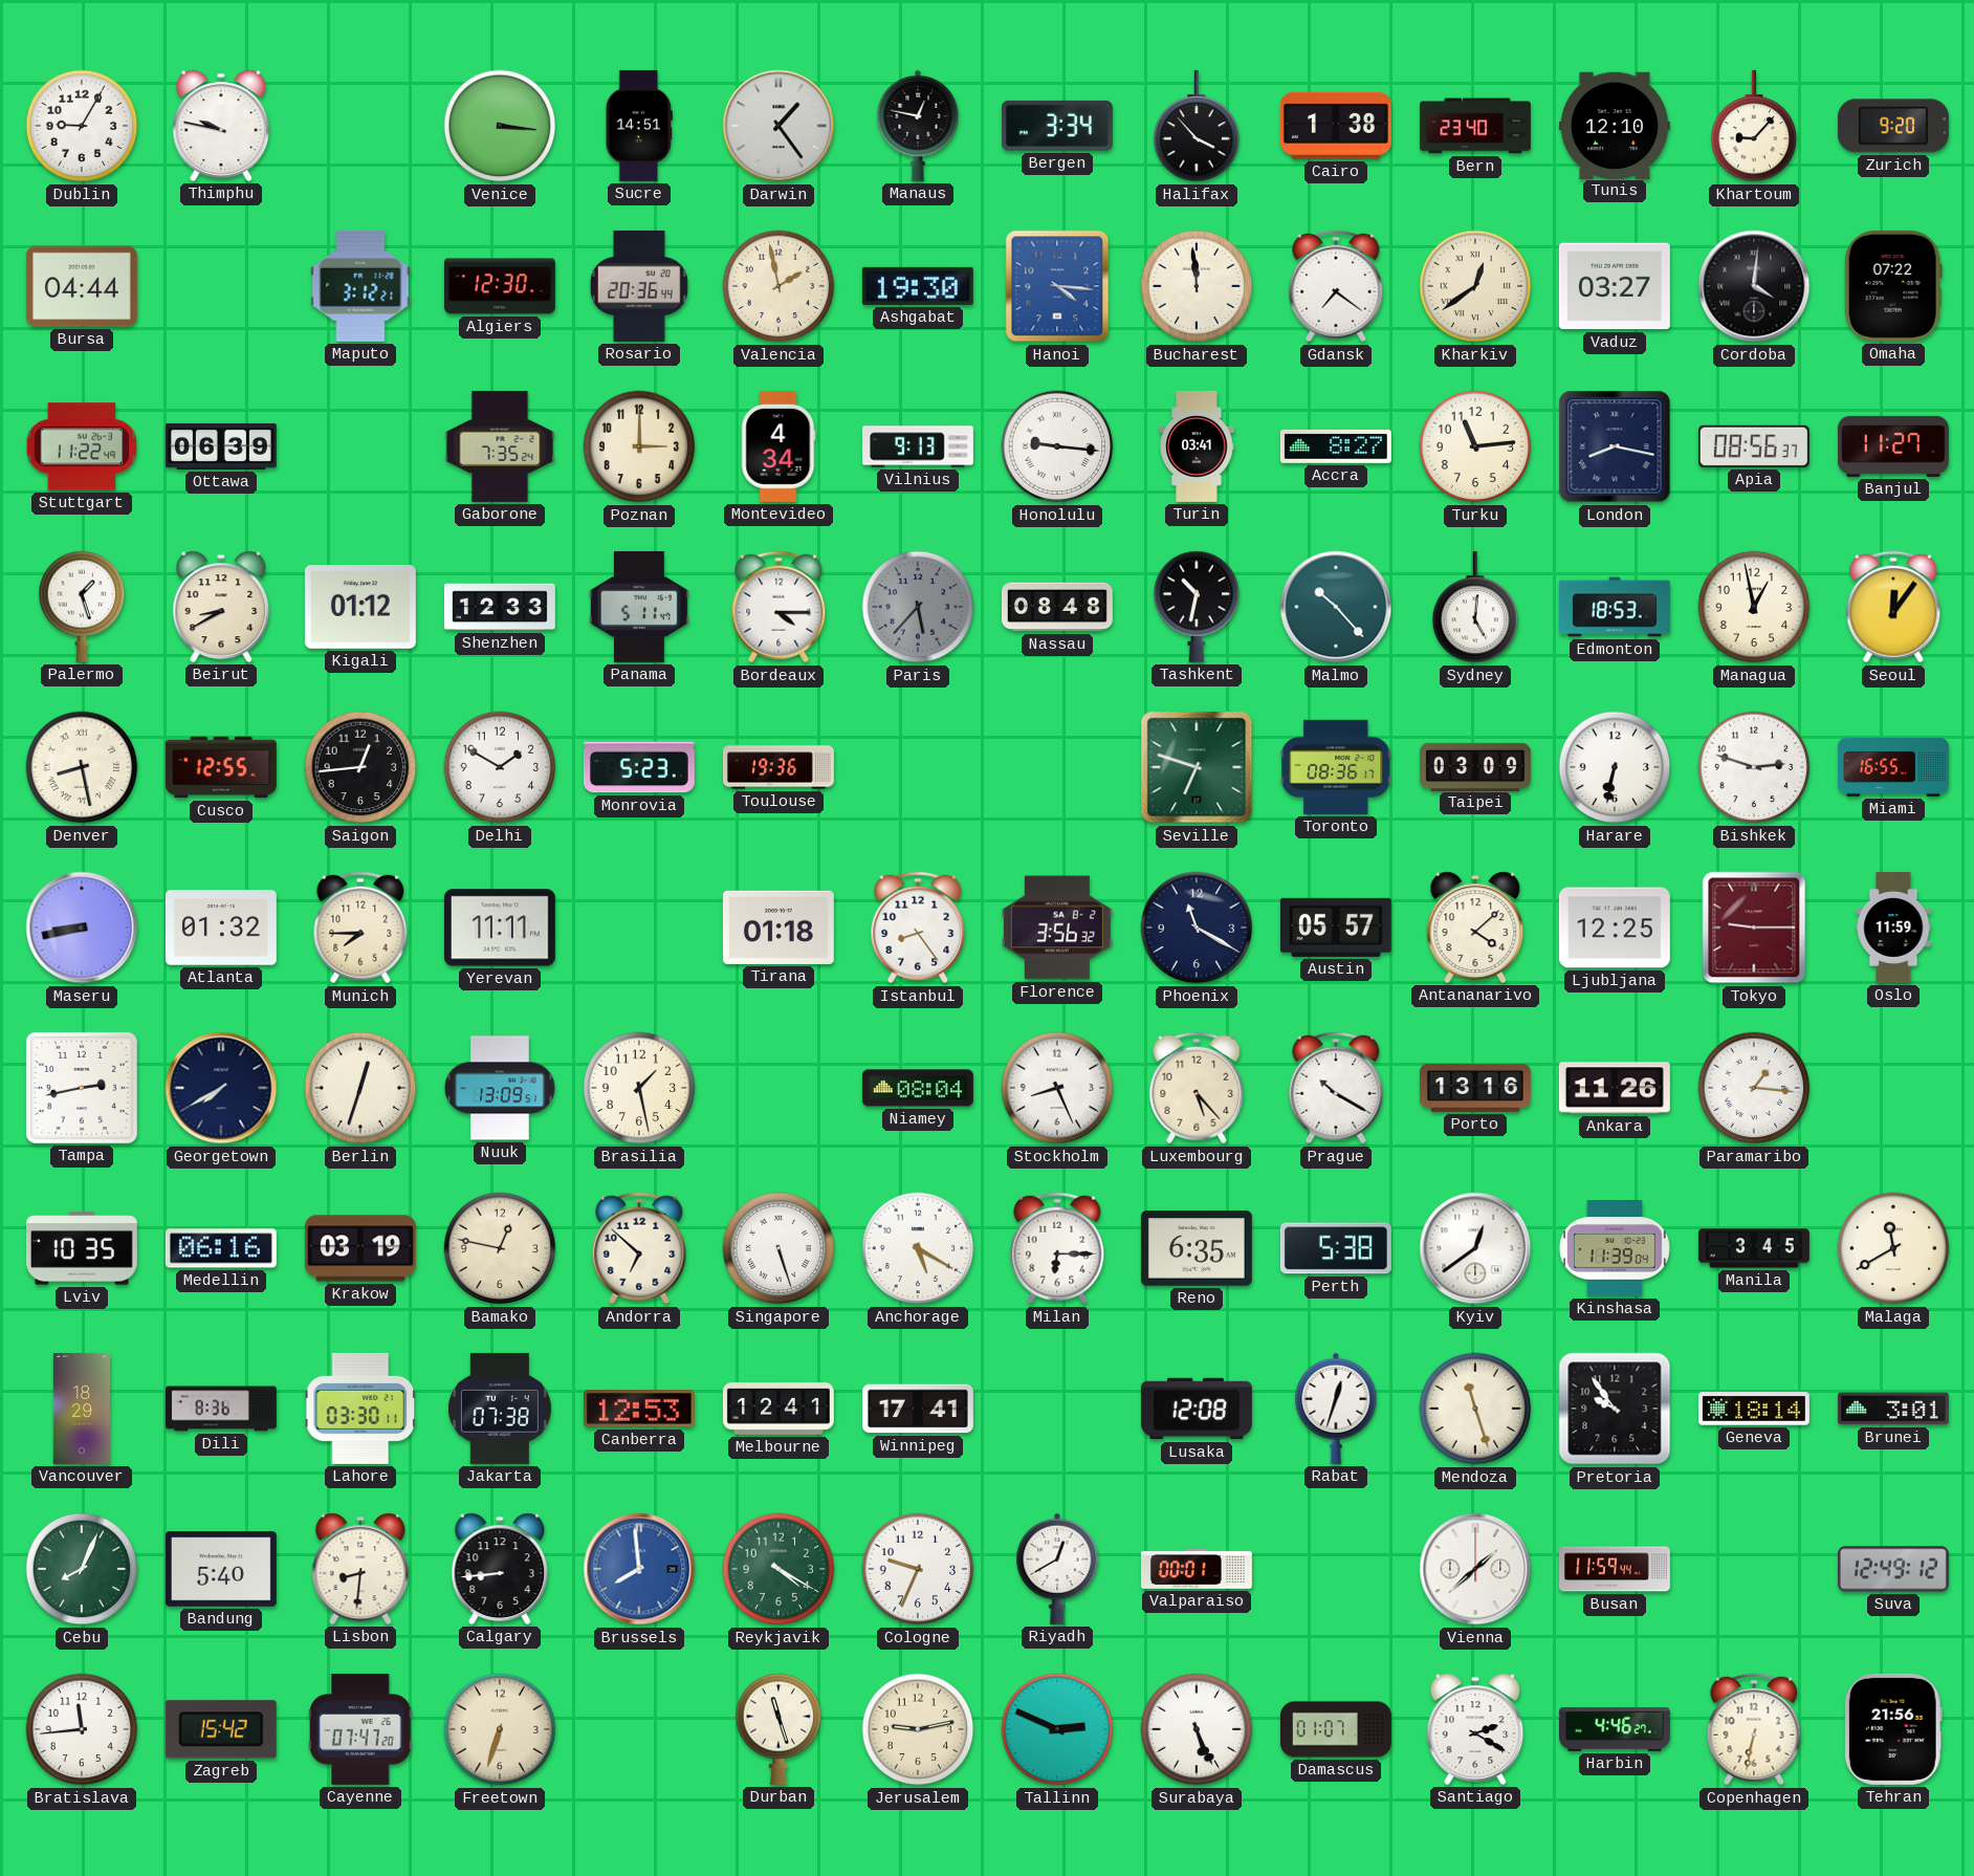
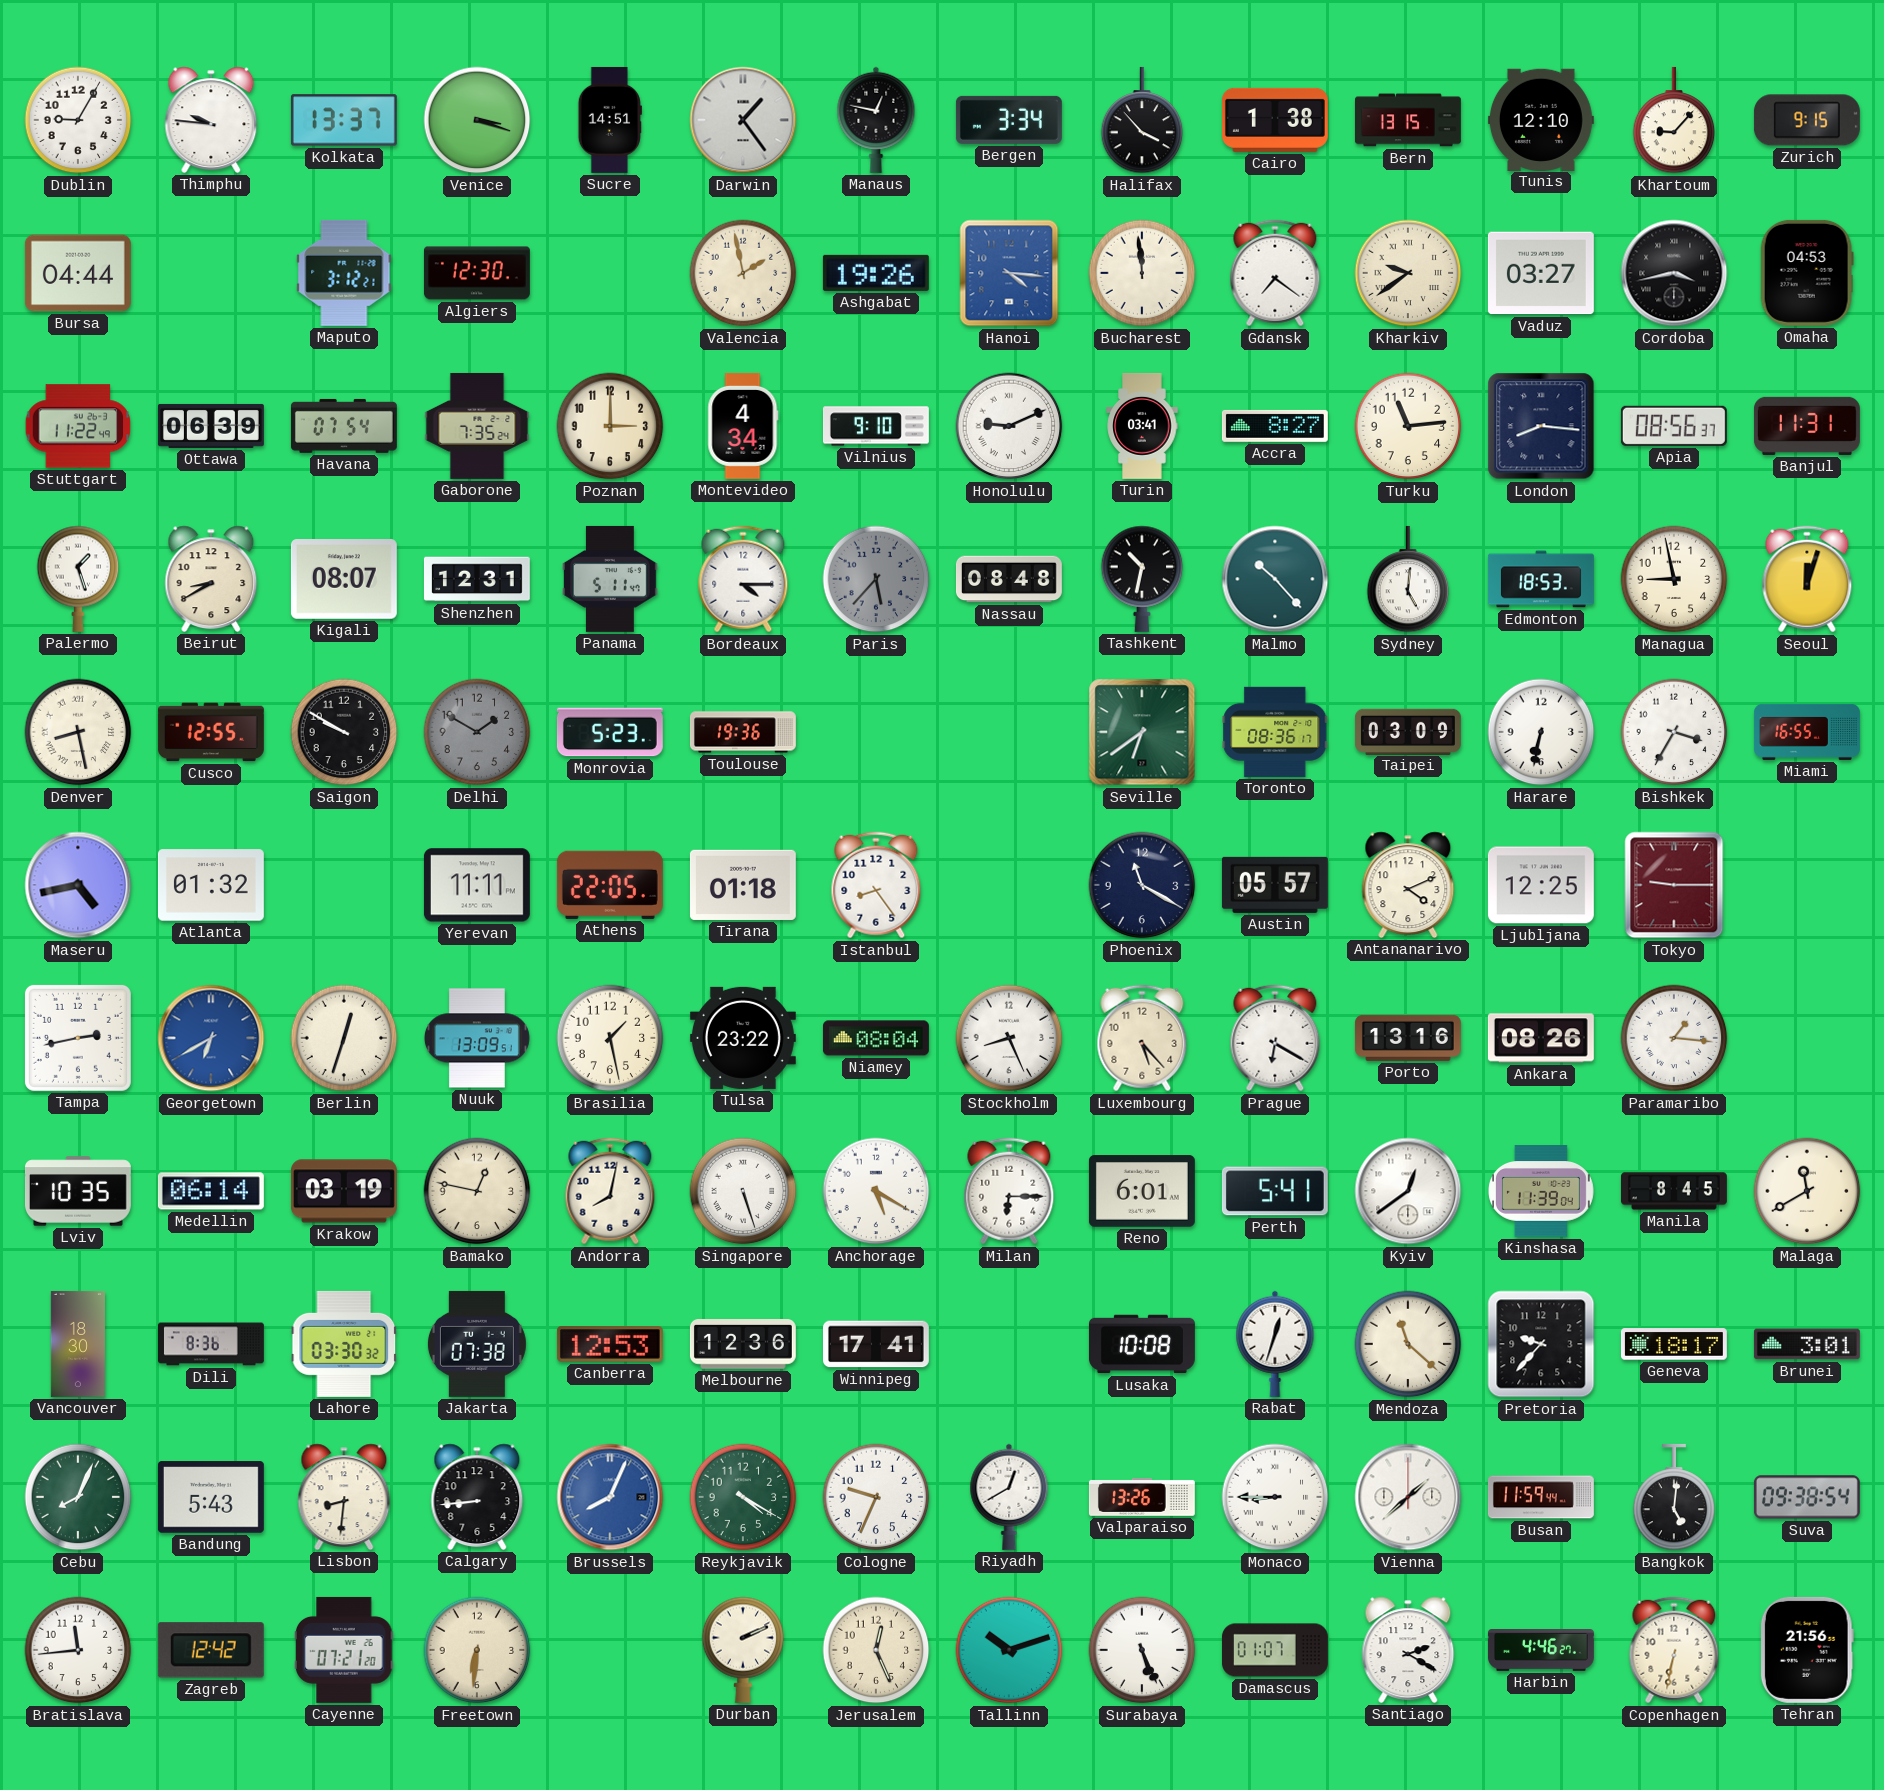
Thimphu: 9:47 -> 9:46
Kolkata: none -> 13:37
Venice: 3:16 -> 3:18
Bern: 23:40 -> 13:15
Zurich: 9:20 -> 9:15
Rosario: 20:36 -> none
Ashgabat: 19:30 -> 19:26
Kharkiv: 12:39 -> 9:39
Cordoba: 4:01 -> 3:43
Omaha: 07:22 -> 04:53
Havana: none -> 07:54
Vilnius: 9:13 -> 9:10
Honolulu: 9:16 -> 9:11
London: 8:17 -> 8:16
Banjul: 11:27 -> 11:31
Kigali: 01:12 -> 08:07
Shenzhen: 12:33 -> 12:31
Managua: 12:58 -> 8:58
Seoul: 12:06 -> 12:03
Saigon: 12:44 -> 9:50
Delhi dial: white -> grey
Seville: 6:48 -> 6:39
Bishkek: 2:48 -> 3:35
Maseru: 8:43 -> 4:43
Munich: 7:45 -> none
Athens: none -> 22:05
Florence: 3:56 -> none
Antananarivo: 4:08 -> 4:11
Oslo: 11:59 -> none
Georgetown: 7:40 -> 6:40
Georgetown dial: navy -> blue
Tulsa: none -> 23:22
Prague: 10:20 -> 6:20
Ankara: 11:26 -> 08:26
Medellin: 06:16 -> 06:14
Andorra: 6:52 -> 8:02
Reno: 6:35 -> 6:01
Perth: 5:38 -> 5:41
Manila: 3:45 -> 8:45
Vancouver: 18:29 -> 18:30
Lahore: 03:30:11 -> 03:30:32
Melbourne: 12:41 -> 12:36
Lusaka: 12:08 -> 10:08
Mendoza: 11:27 -> 11:22
Pretoria: 9:54 -> 9:37
Geneva: 18:14 -> 18:17
Bandung: 5:40 -> 5:43
Brussels: 7:59 -> 8:04
Valparaiso: 00:01 -> 13:26
Monaco: none -> 8:45
Bangkok: none -> 5:01
Suva: 12:49 -> 09:38
Zagreb: 15:42 -> 12:42
Cayenne: 07:47 -> 07:21
Freetown: 6:33 -> 6:31
Durban: 11:27 -> 2:11
Jerusalem: 9:13 -> 12:26
Tallinn: 2:49 -> 10:12
